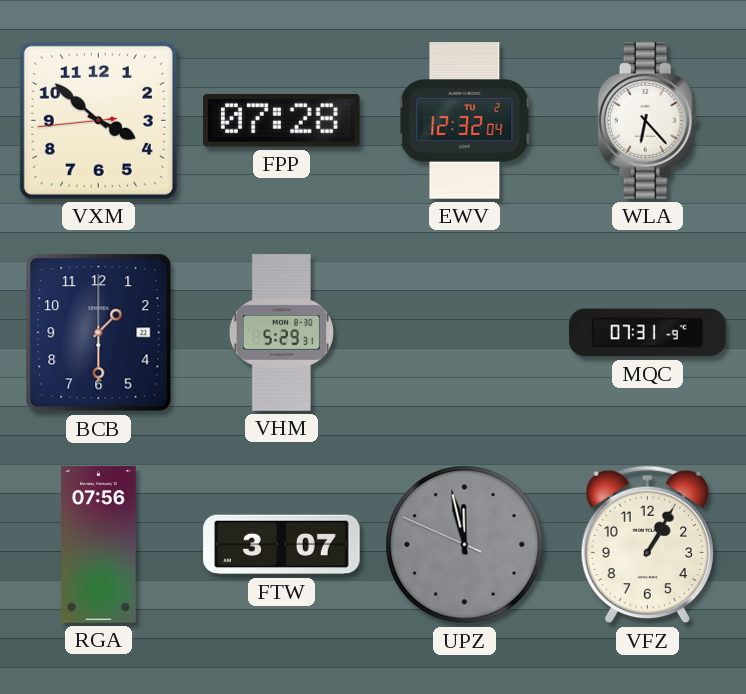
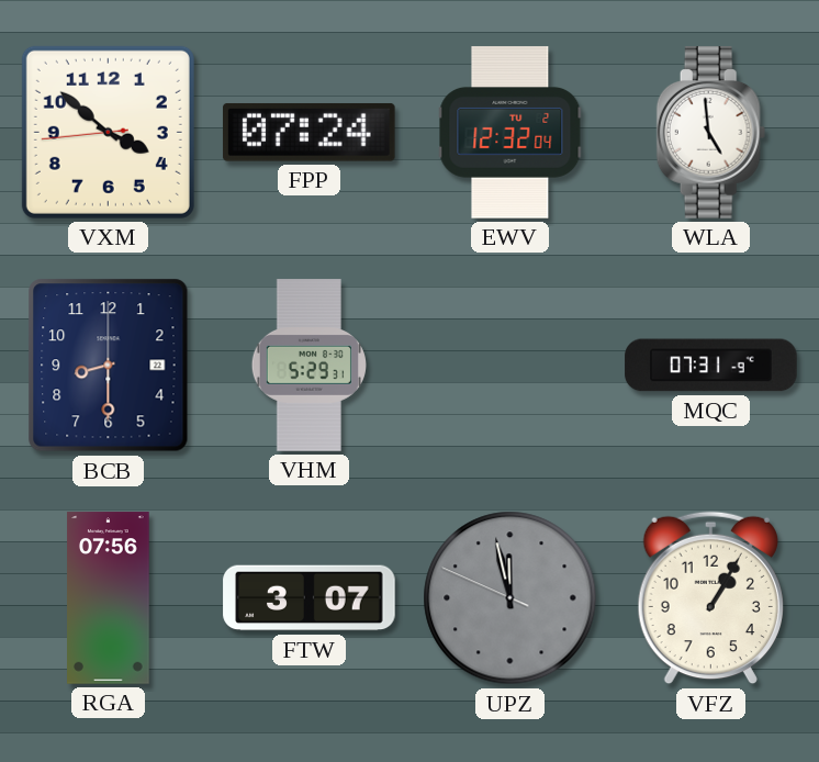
FPP: 07:28 -> 07:24
WLA: 6:23 -> 4:59
BCB: 1:30 -> 8:30
